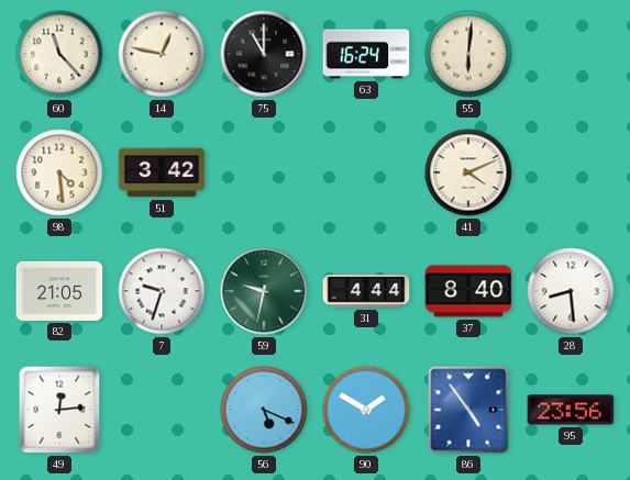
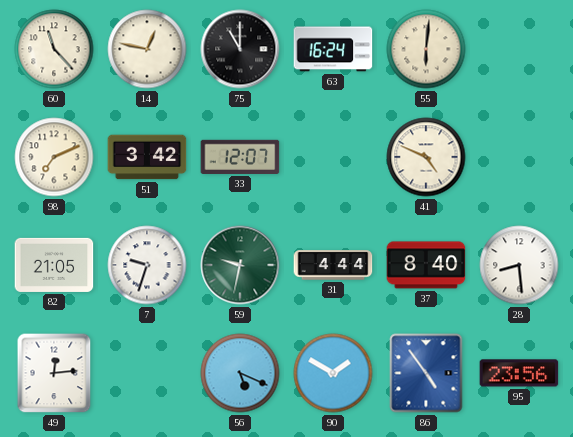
98: 4:29 -> 7:11
33: none -> 12:07
41: 4:11 -> 4:49
